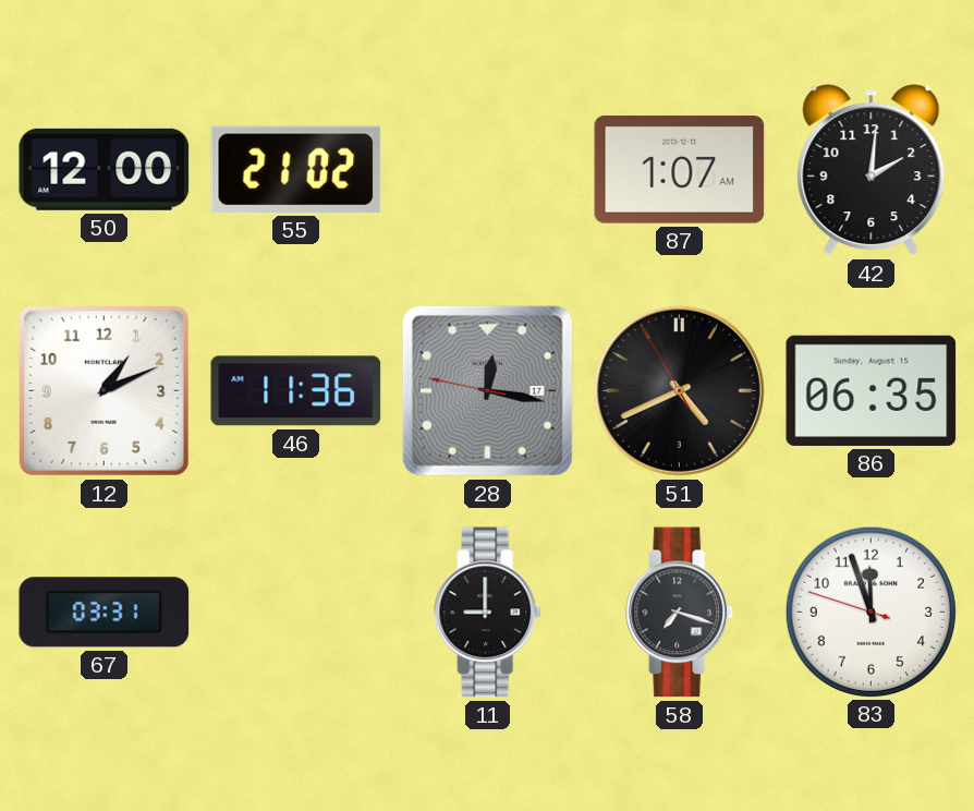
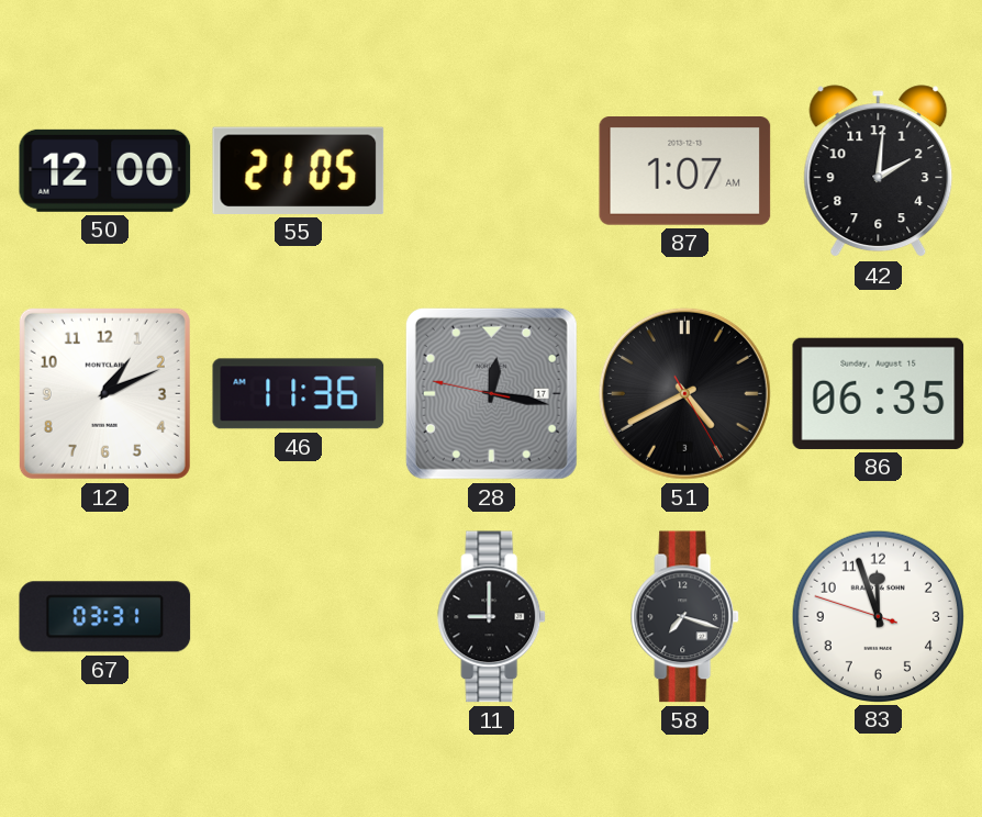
55: 21:02 -> 21:05
51: 4:40:55 -> 4:40:25
